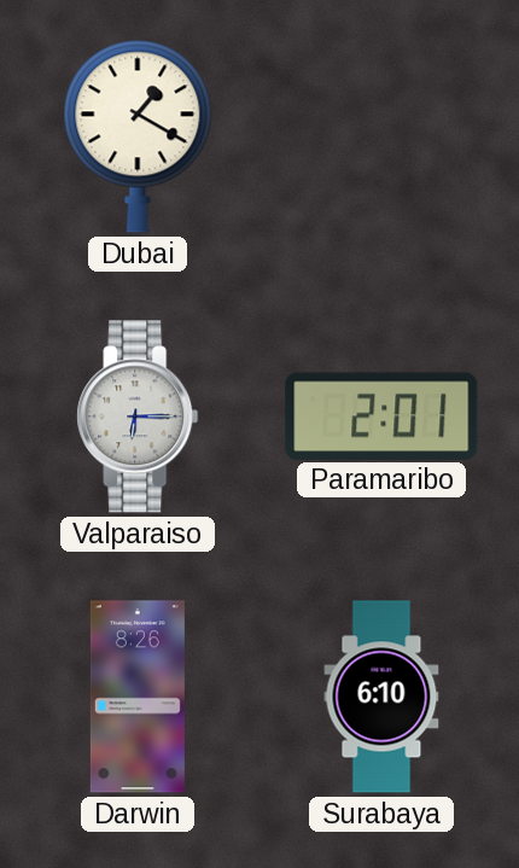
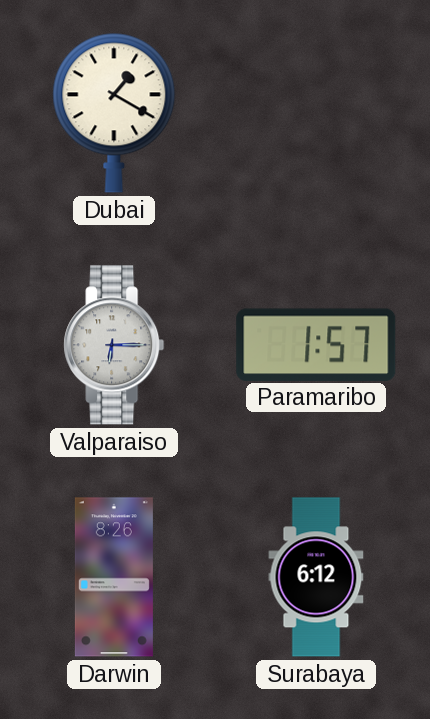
Paramaribo: 2:01 -> 1:57
Surabaya: 6:10 -> 6:12
